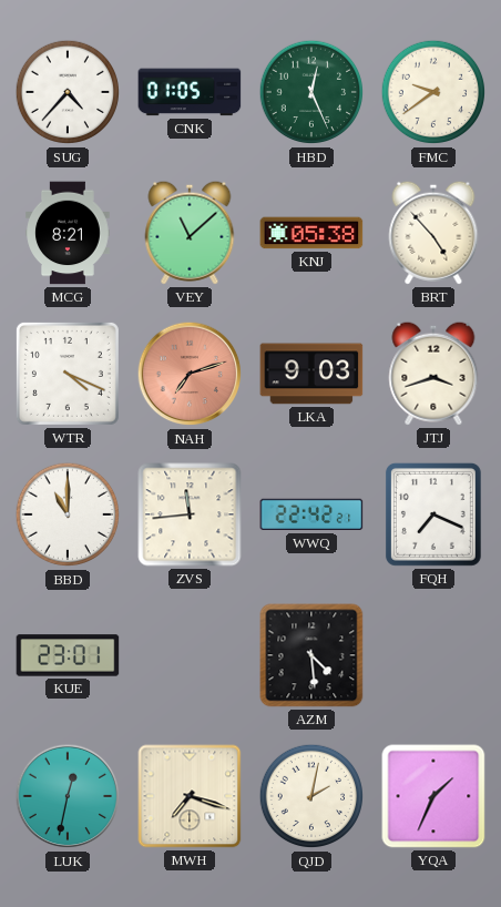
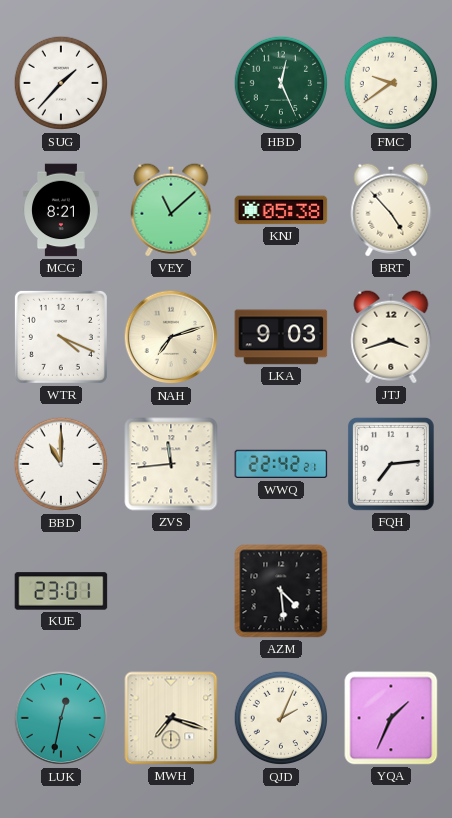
SUG: 4:37 -> 1:37
CNK: 01:05 -> none
NAH dial: salmon -> cream
FQH: 7:19 -> 7:14
QJD: 2:02 -> 2:04
